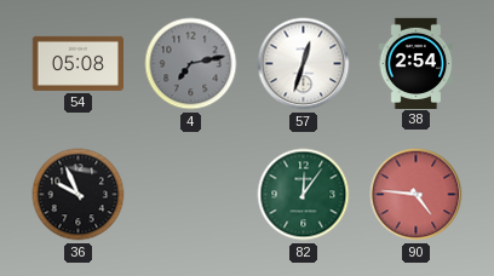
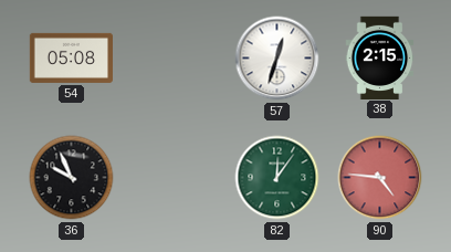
4: 7:13 -> none
38: 2:54 -> 2:15
